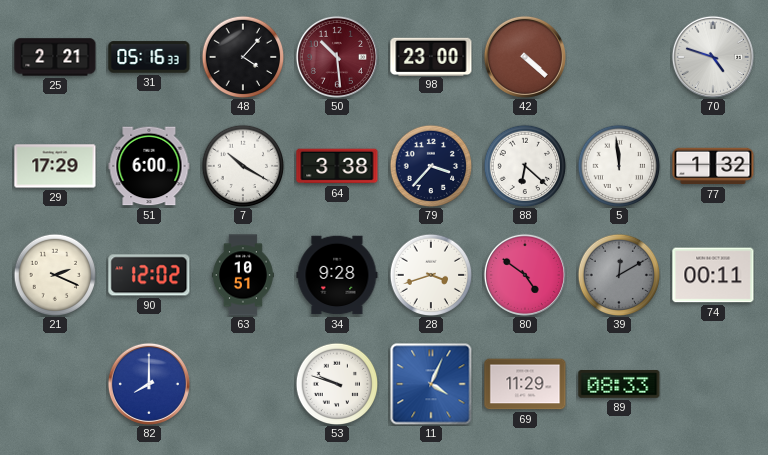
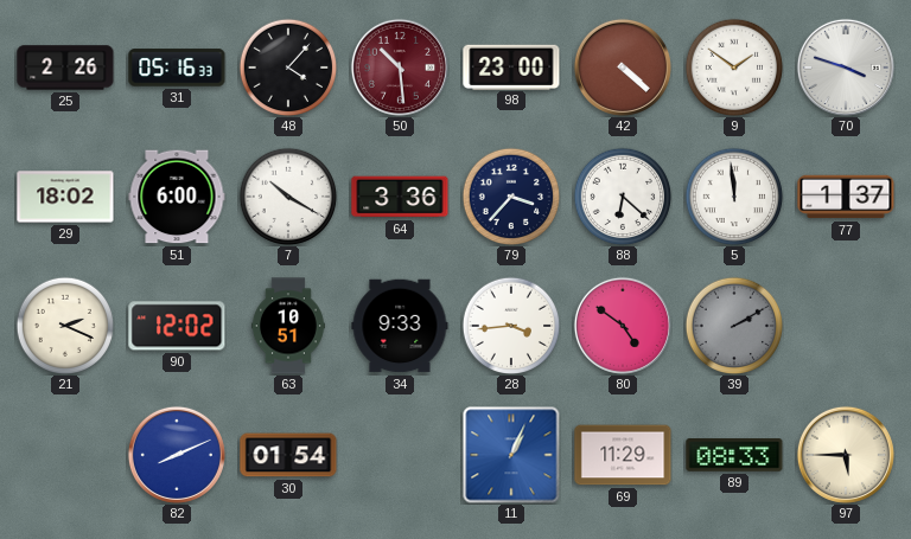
25: 2:21 -> 2:26
9: none -> 1:51
70: 4:48 -> 3:48
29: 17:29 -> 18:02
64: 3:38 -> 3:36
77: 1:32 -> 1:37
34: 9:28 -> 9:33
28: 3:42 -> 3:44
39: 12:10 -> 2:10
74: 00:11 -> none
82: 8:00 -> 8:11
30: none -> 01:54
53: 9:48 -> none
11: 4:04 -> 1:04
97: none -> 5:45
